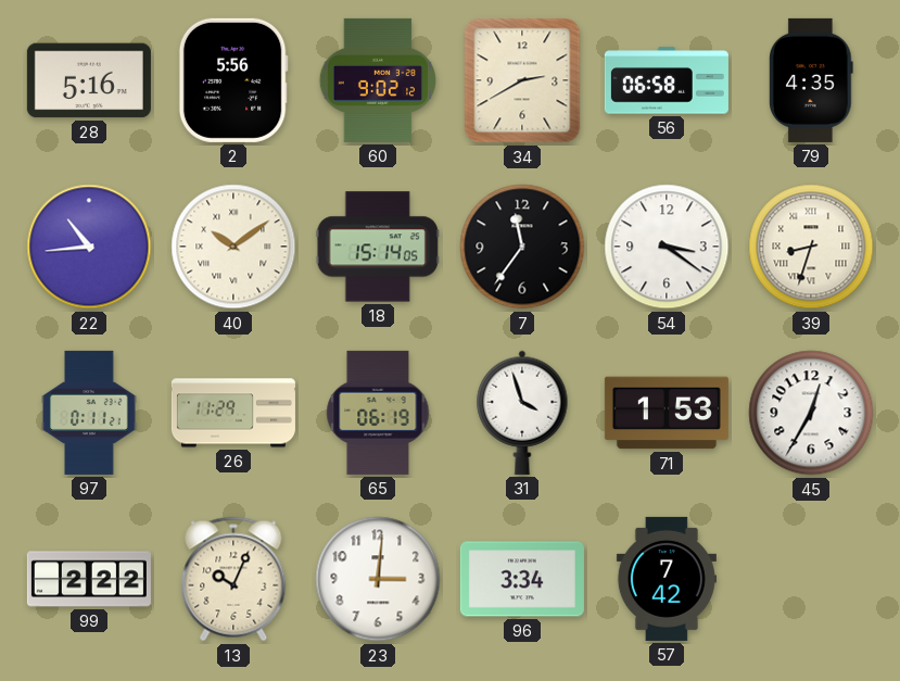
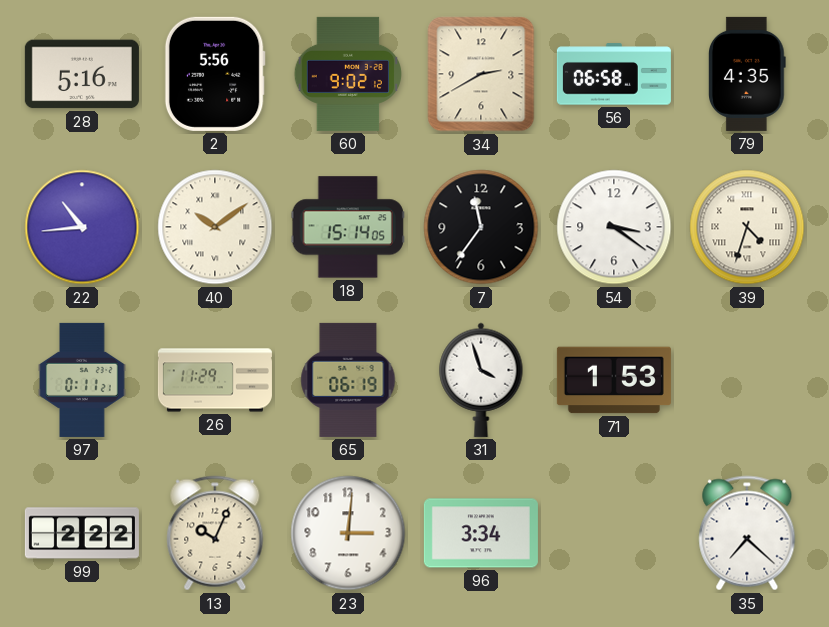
39: 8:33 -> 4:33
45: 12:35 -> none
57: 7:42 -> none
35: none -> 7:22
